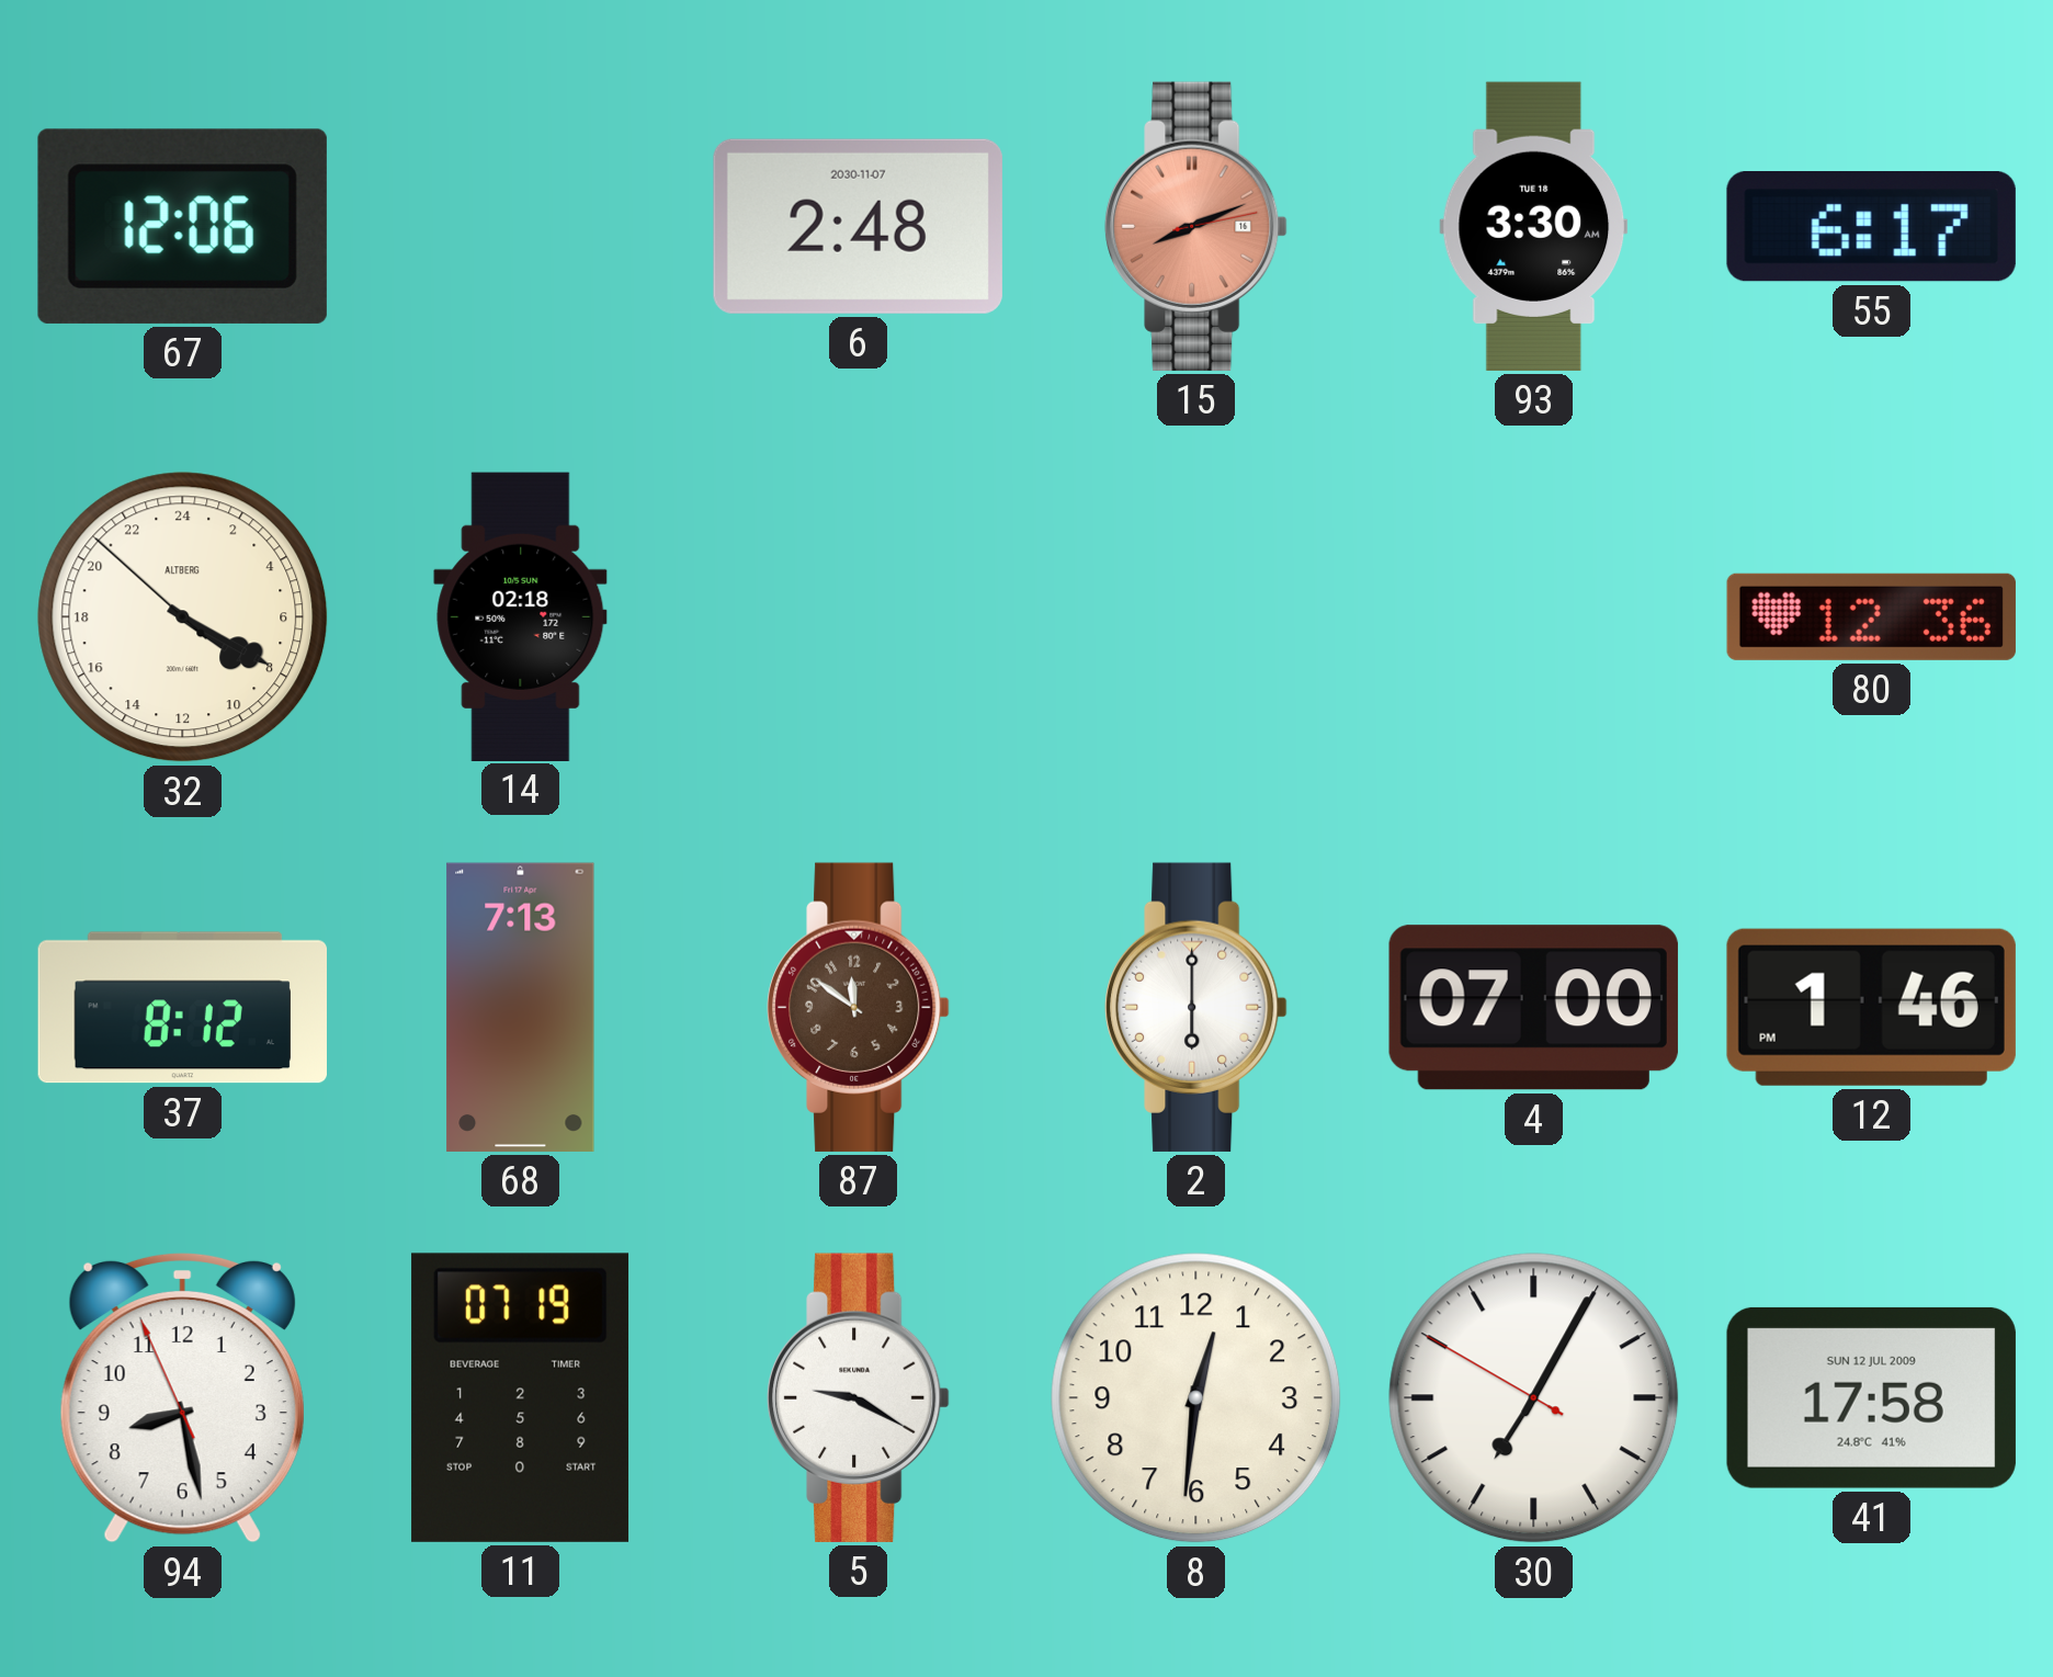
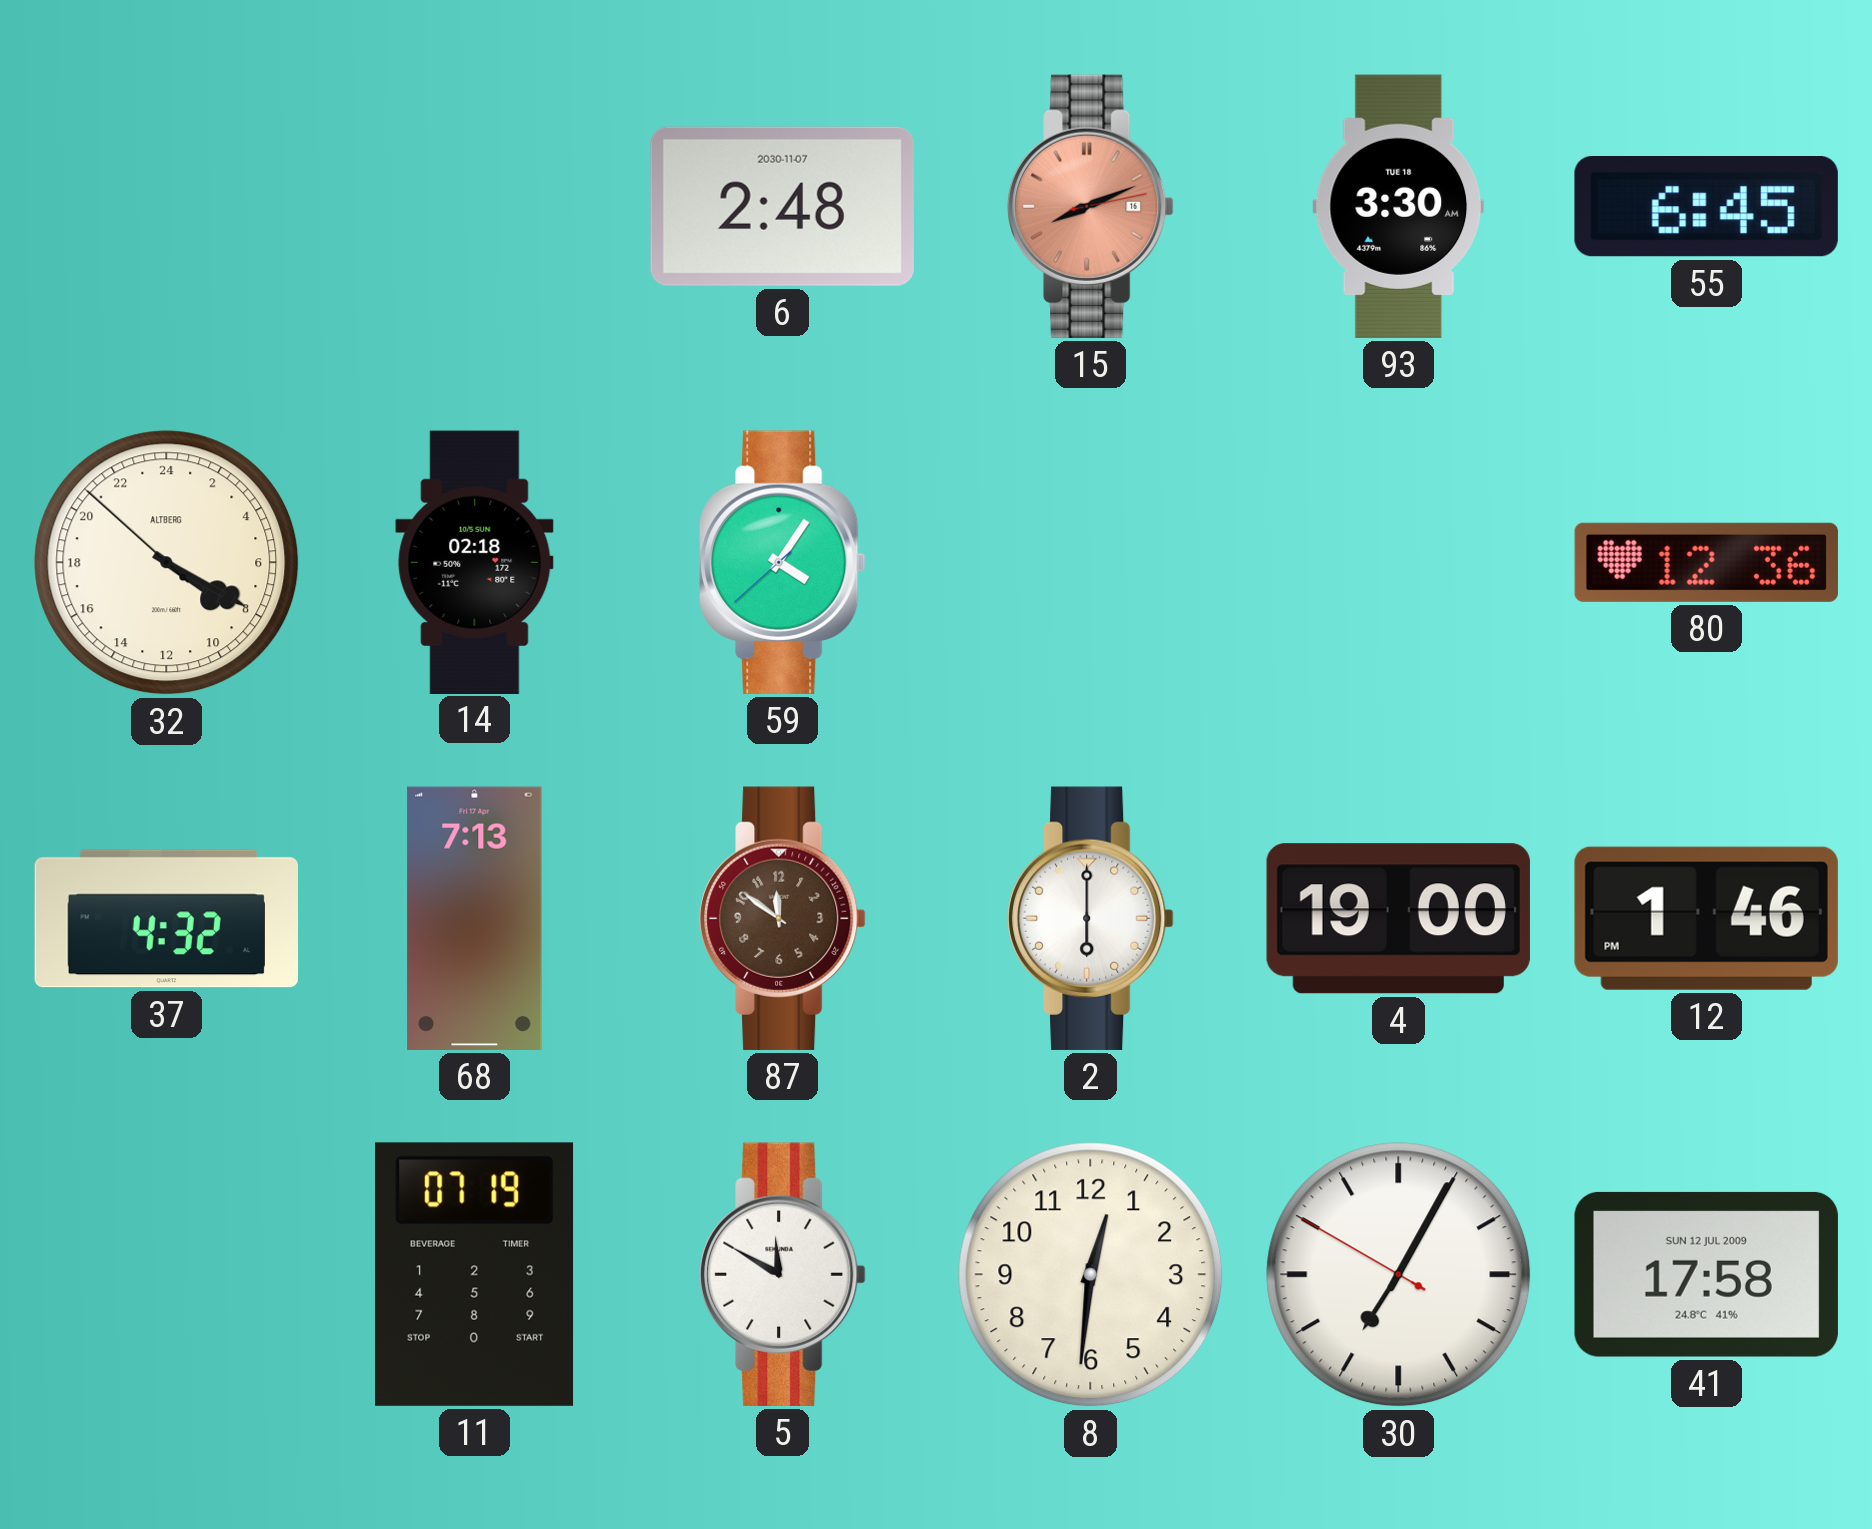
67: 12:06 -> none
55: 6:17 -> 6:45
59: none -> 4:05
37: 8:12 -> 4:32
4: 07:00 -> 19:00
94: 8:27 -> none
5: 9:20 -> 11:50
